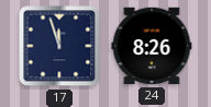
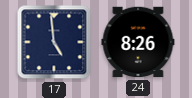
17: 11:57 -> 4:59
